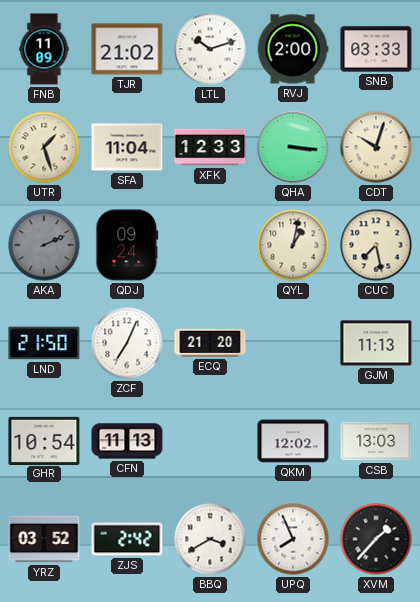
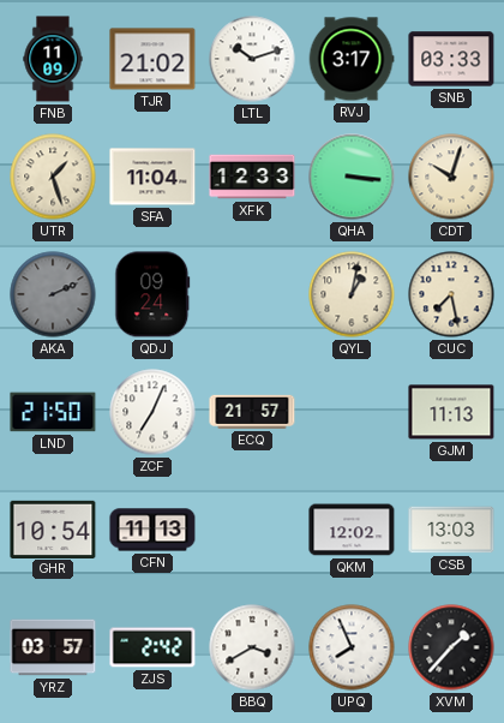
RVJ: 2:00 -> 3:17
ECQ: 21:20 -> 21:57
YRZ: 03:52 -> 03:57
